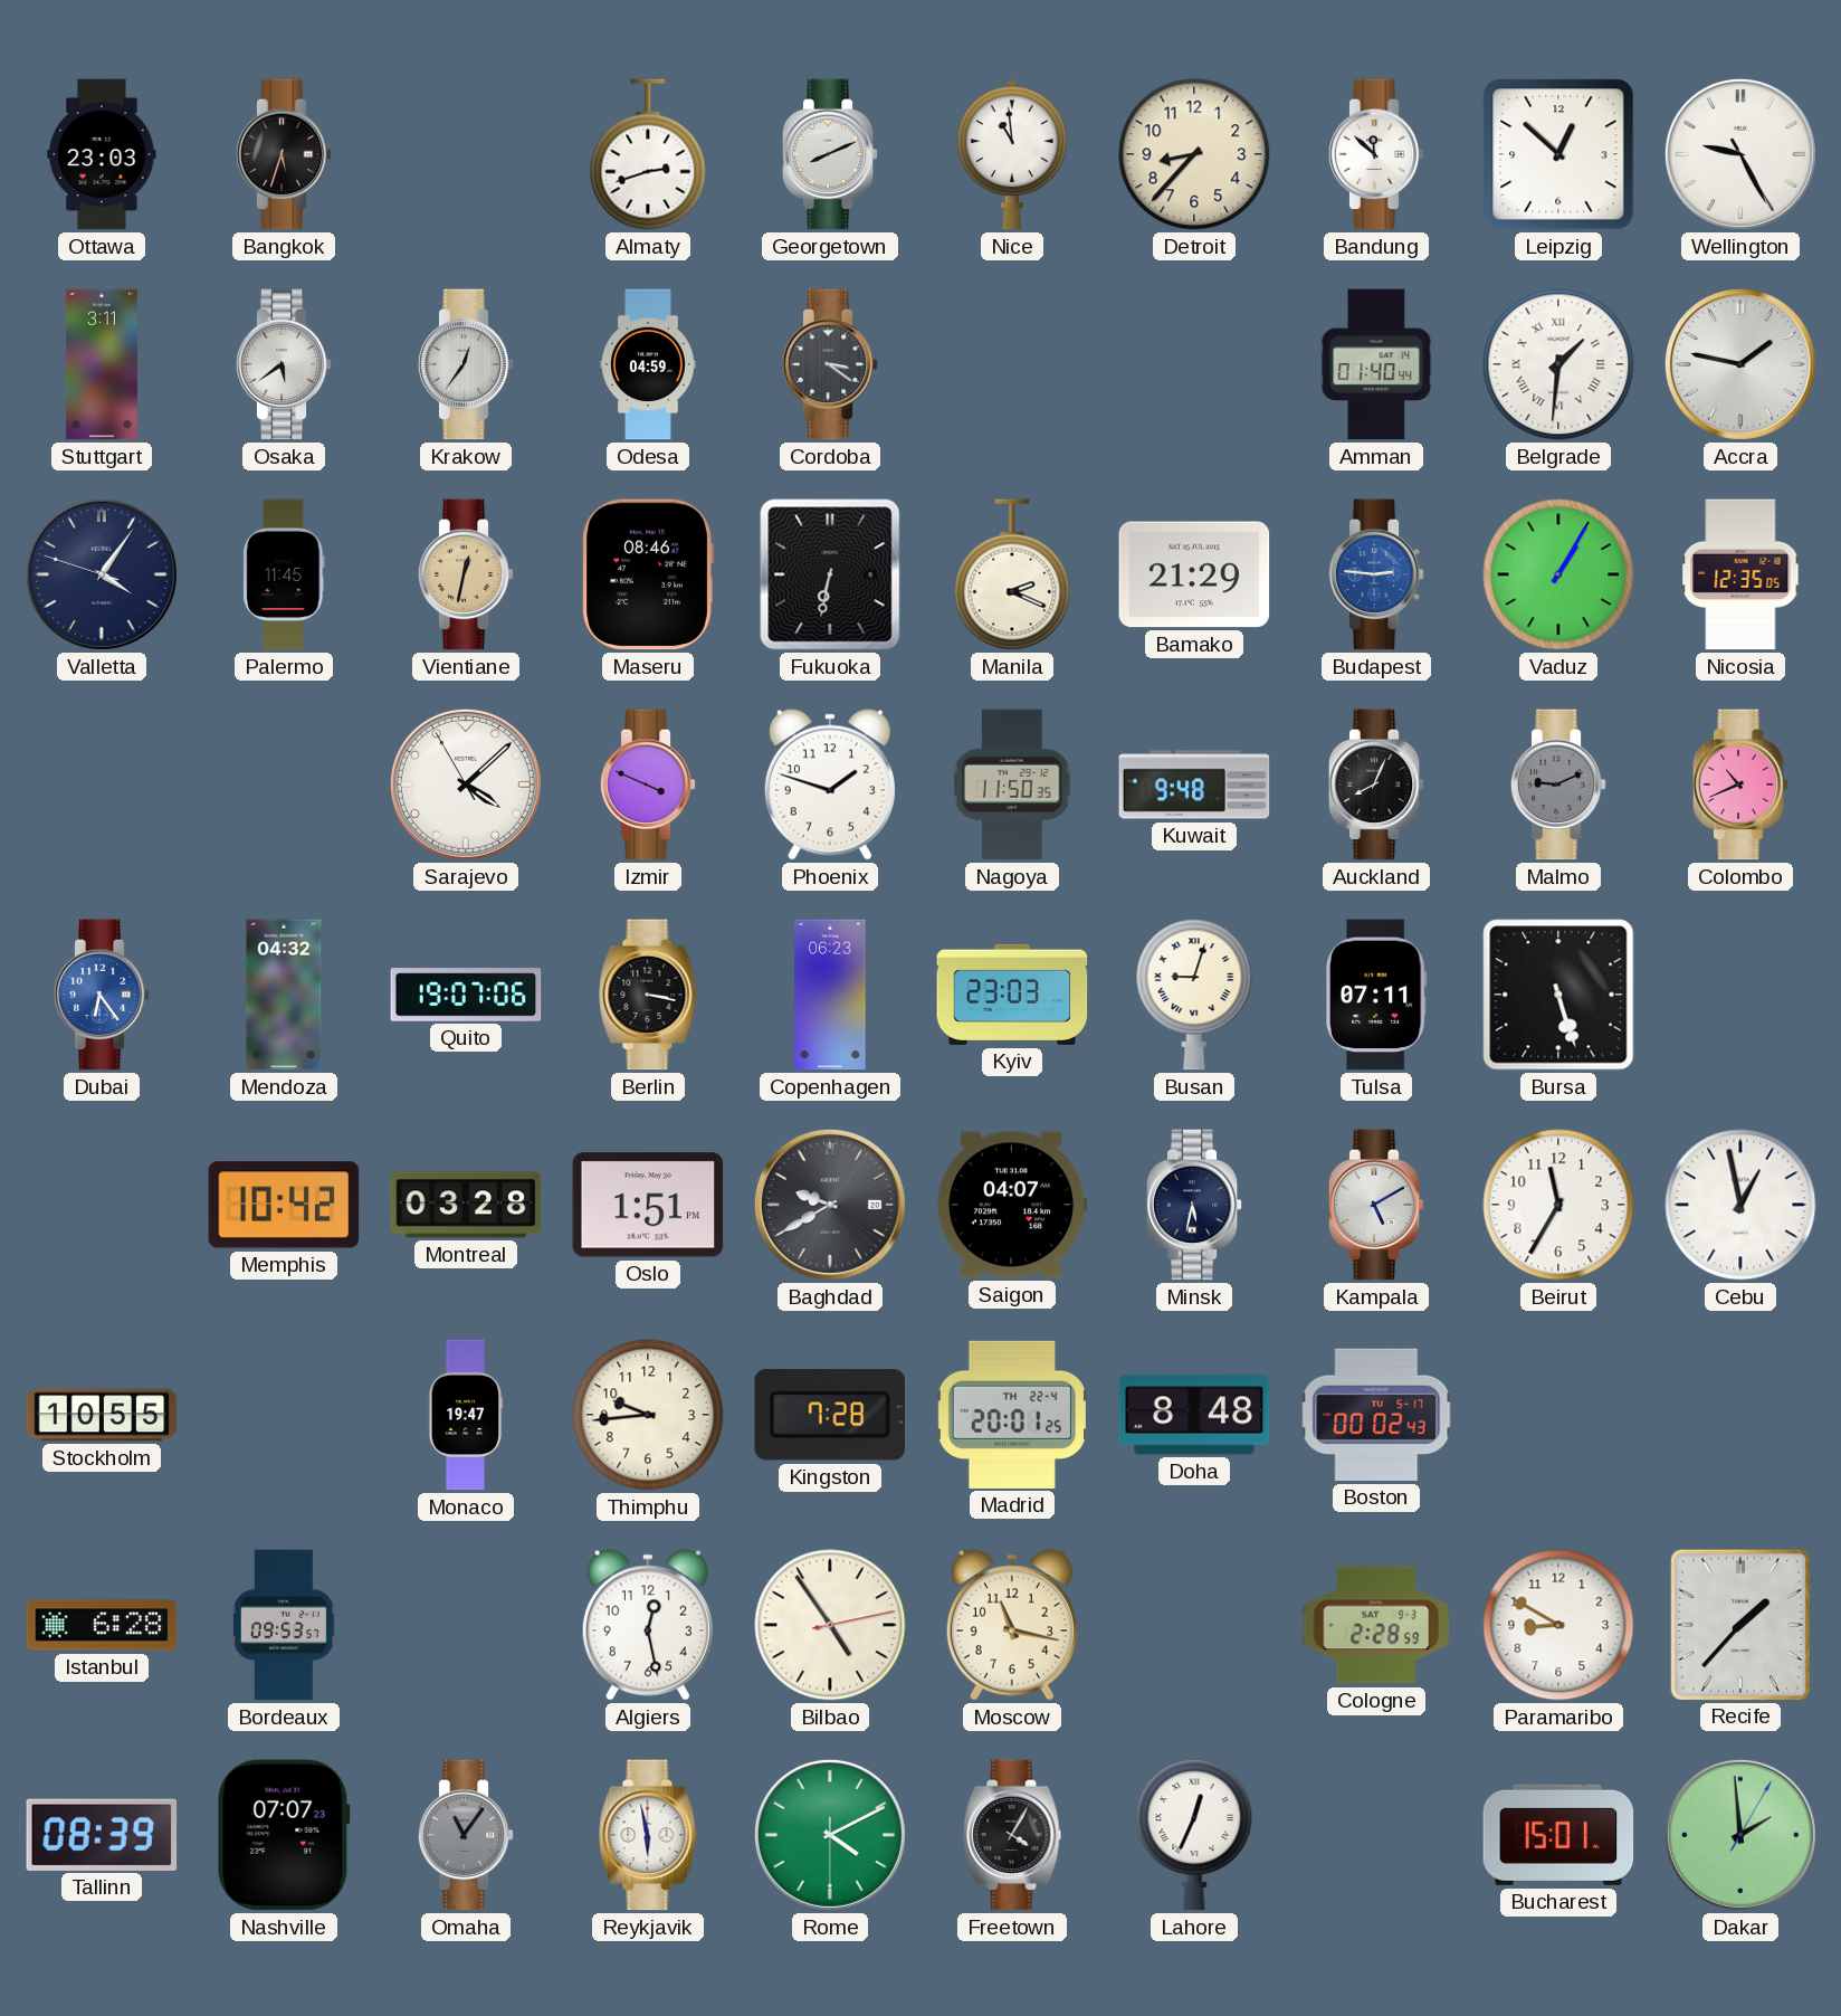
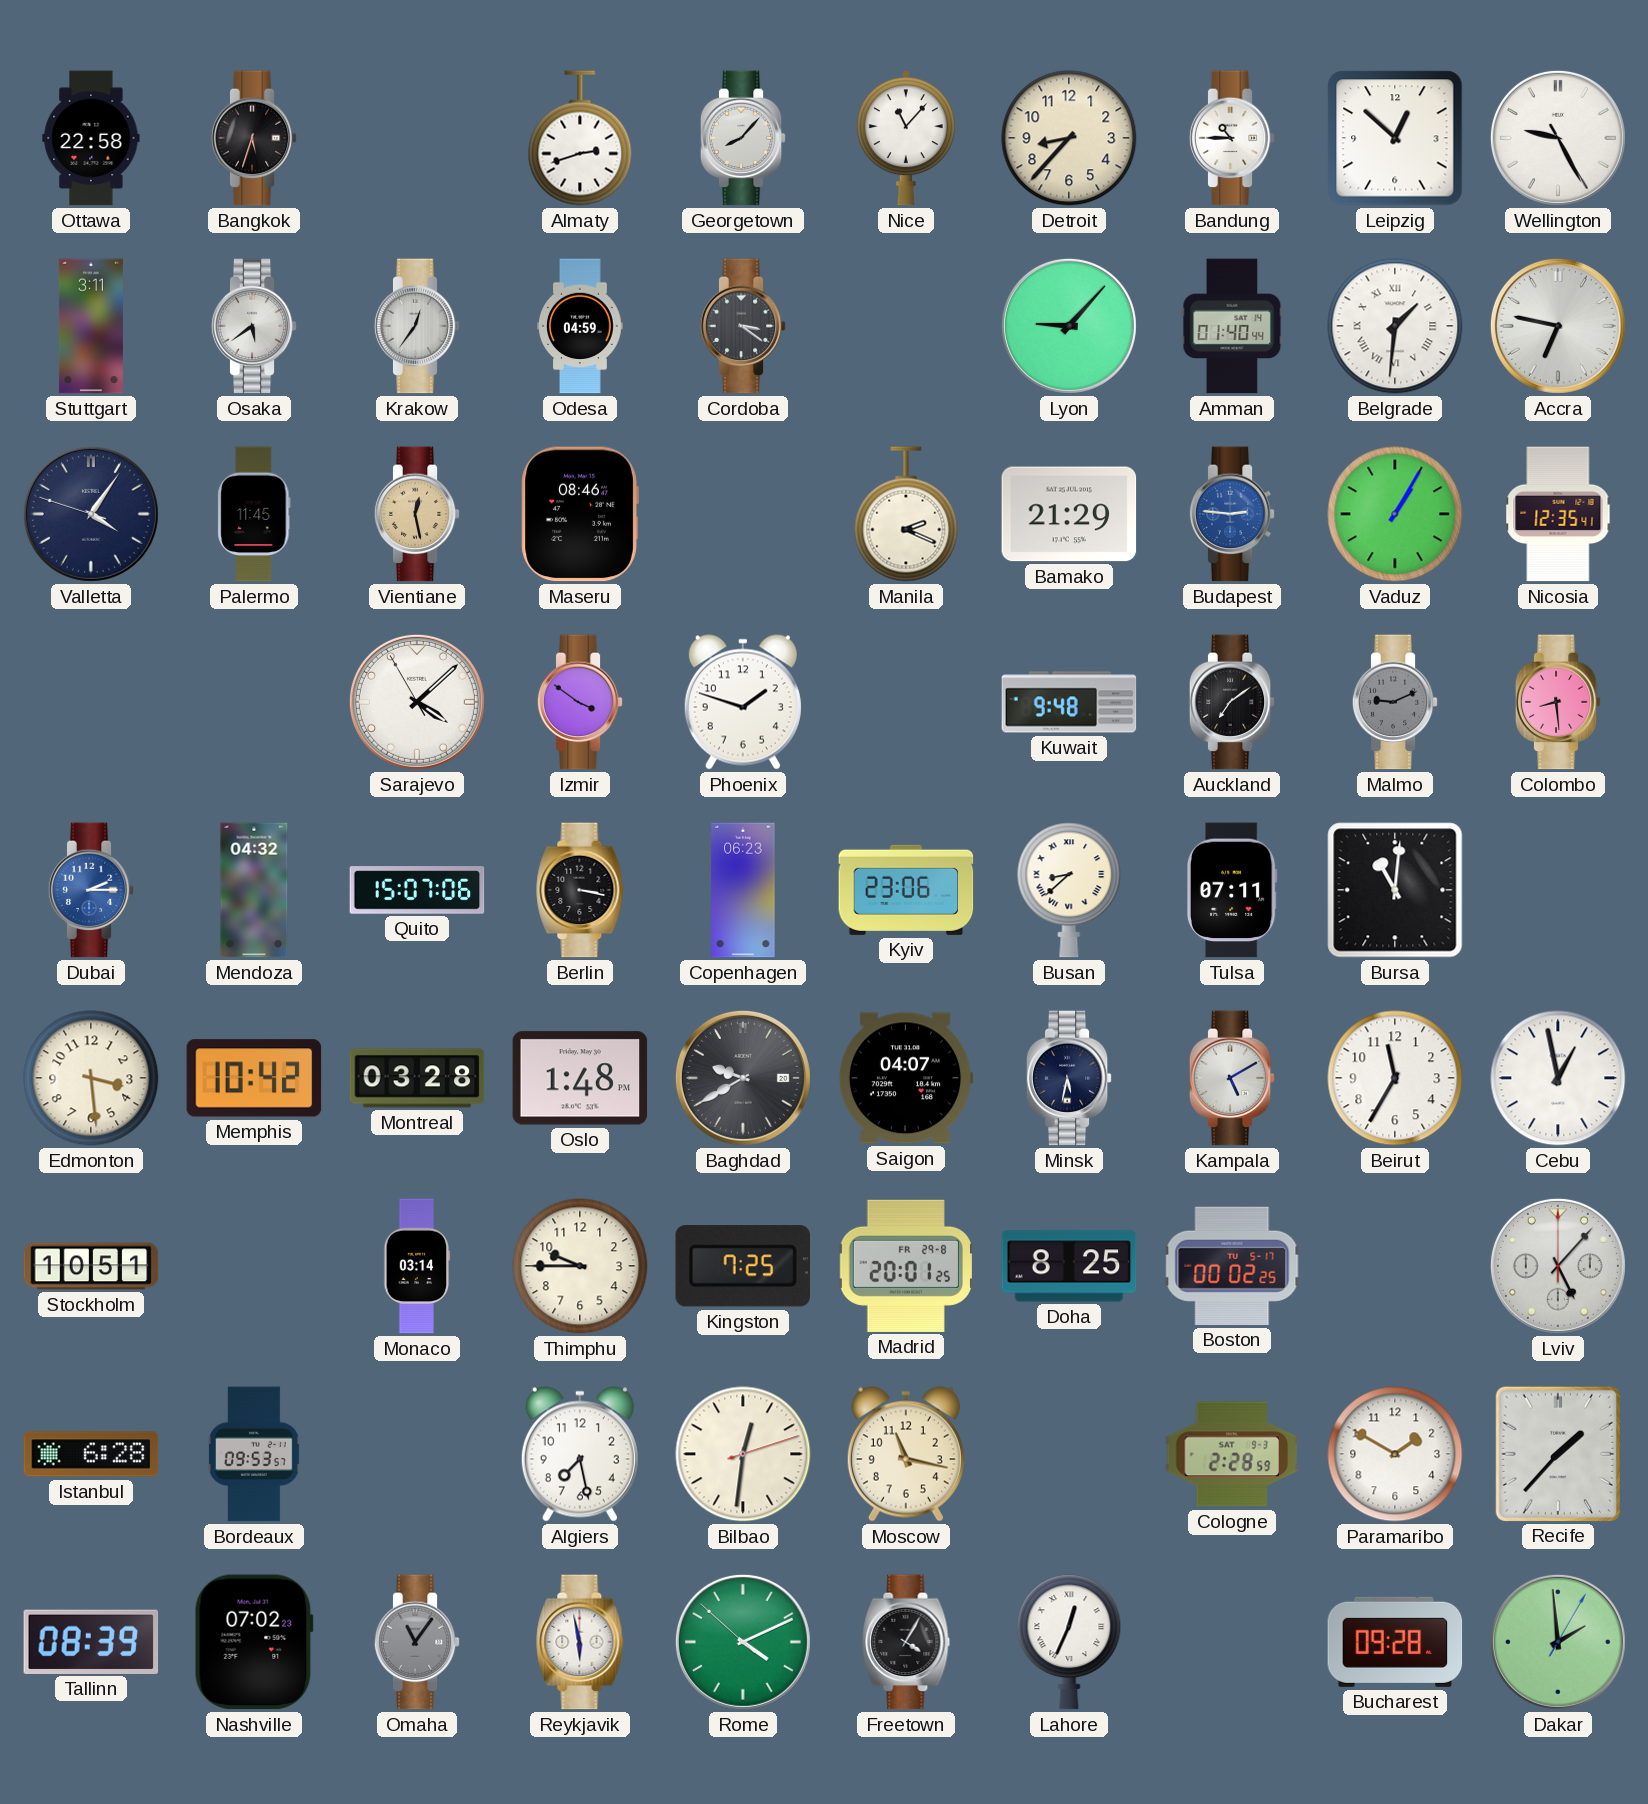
Ottawa: 23:03 -> 22:58
Georgetown: 8:11 -> 8:07
Nice: 10:59 -> 11:07
Bandung: 11:52 -> 10:45
Lyon: none -> 9:07
Accra: 1:47 -> 6:47
Vientiane: 12:32 -> 12:28
Fukuoka: 6:32 -> none
Nicosia: 12:35:05 -> 12:35:41
Izmir: 3:49 -> 3:51
Nagoya: 11:50 -> none
Auckland: 8:04 -> 7:09
Colombo: 10:41 -> 8:29
Dubai: 6:24 -> 2:15
Quito: 19:07 -> 15:07
Kyiv: 23:03 -> 23:06
Busan: 9:03 -> 8:38
Bursa: 5:27 -> 11:01
Edmonton: none -> 3:29
Oslo: 1:51 -> 1:48
Stockholm: 10:55 -> 10:51
Monaco: 19:47 -> 03:14
Thimphu: 9:44 -> 9:45
Kingston: 7:28 -> 7:25
Madrid date: TH 22-4 -> FR 29-8
Doha: 8:48 -> 8:25
Boston: 00:02:43 -> 00:02:25
Lviv: none -> 5:07
Algiers: 12:28 -> 7:28
Bilbao: 4:54 -> 12:31
Paramaribo: 8:50 -> 1:50
Nashville: 07:07 -> 07:02
Rome: 4:10:30 -> 4:10:52
Bucharest: 15:01 -> 09:28
